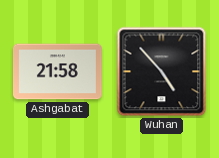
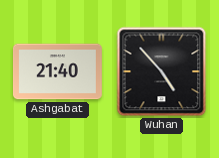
Ashgabat: 21:58 -> 21:40
